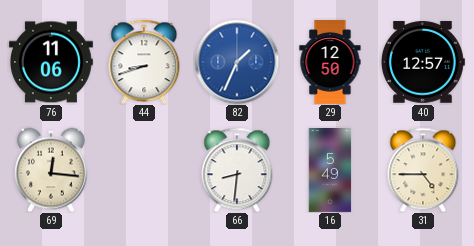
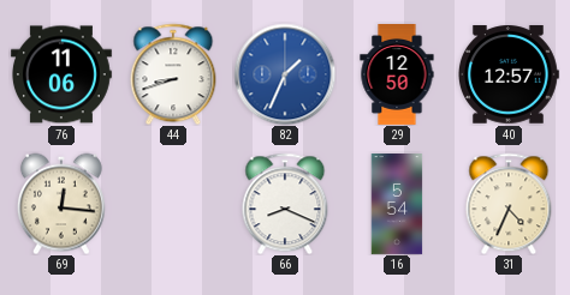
66: 8:31 -> 8:19
16: 5:49 -> 5:54
31: 4:45 -> 4:34
